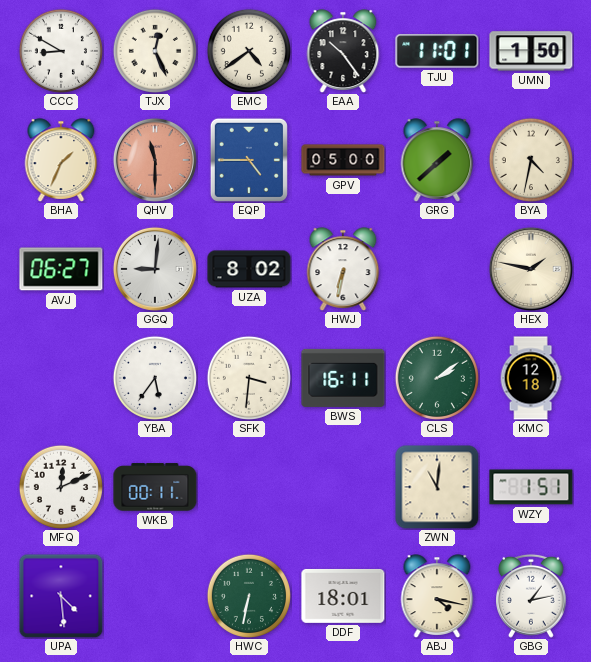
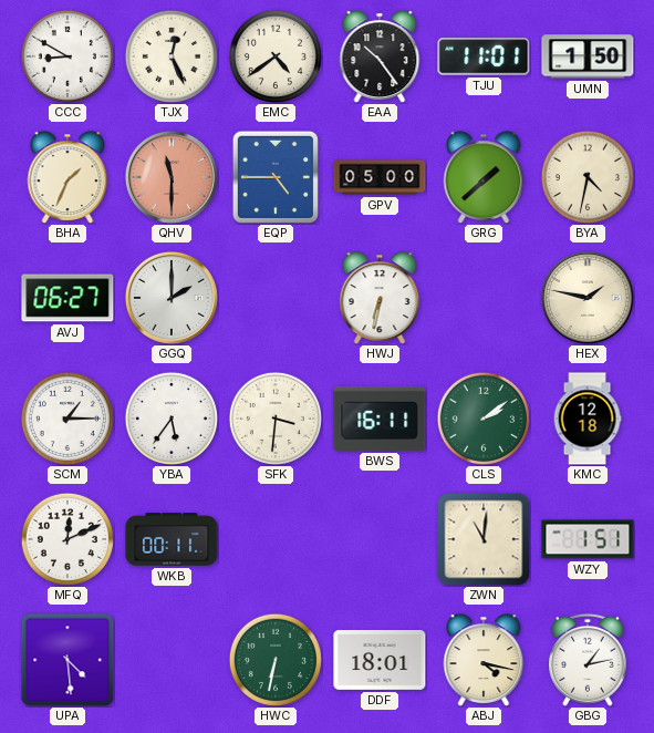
GGQ: 9:01 -> 2:00
UZA: 8:02 -> none
SCM: none -> 1:15
